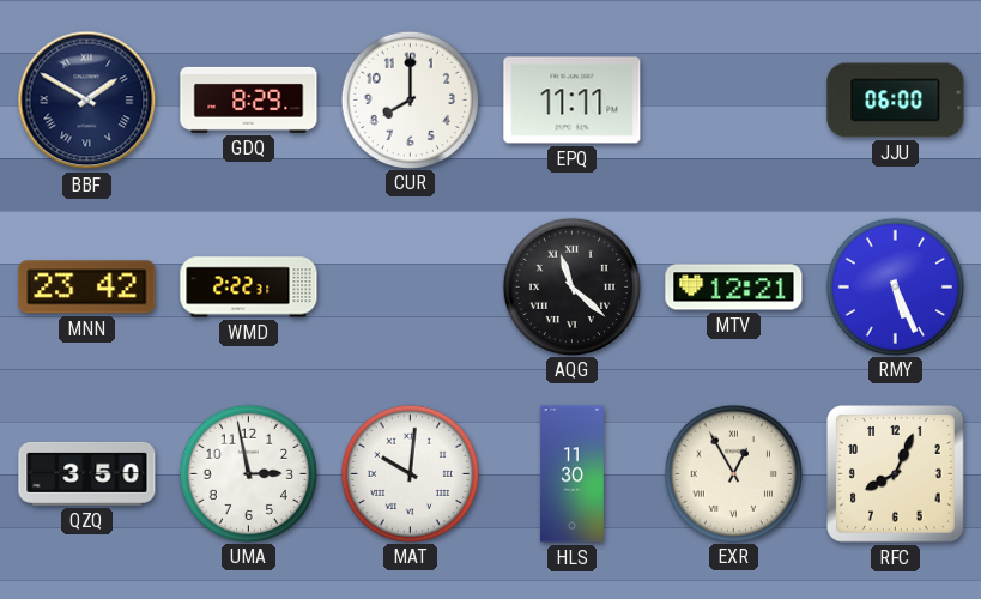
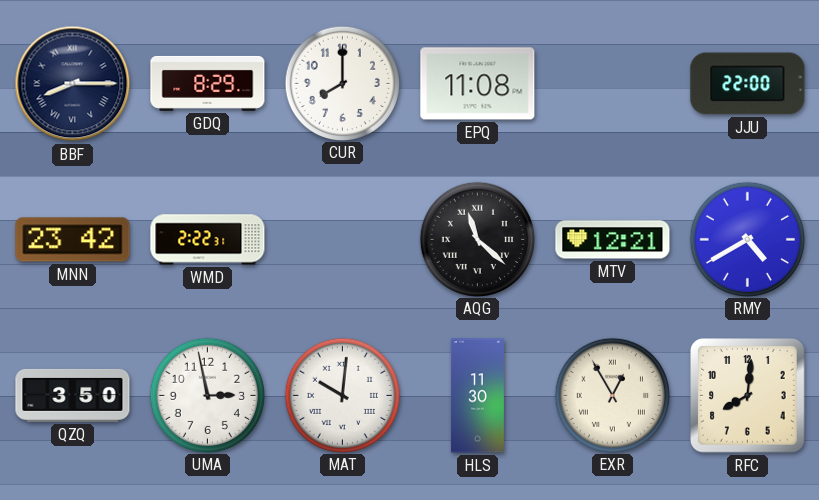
BBF: 1:50 -> 8:15
EPQ: 11:11 -> 11:08
JJU: 06:00 -> 22:00
RMY: 5:26 -> 4:40
RFC: 8:04 -> 8:01
